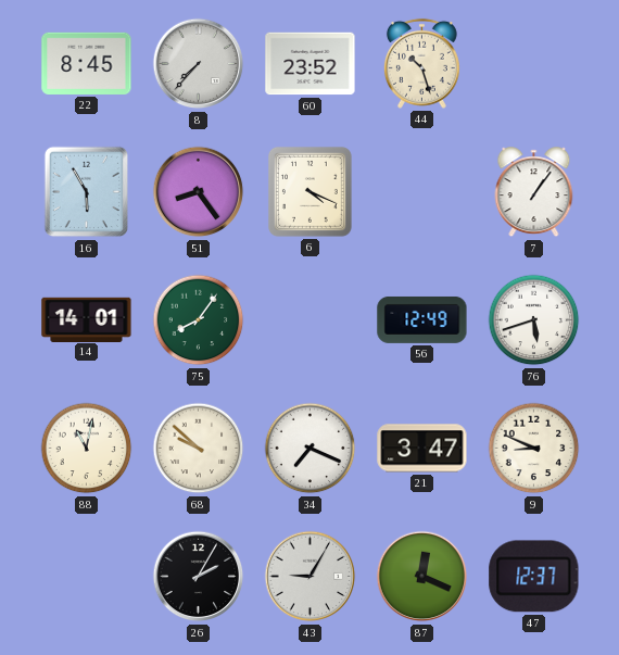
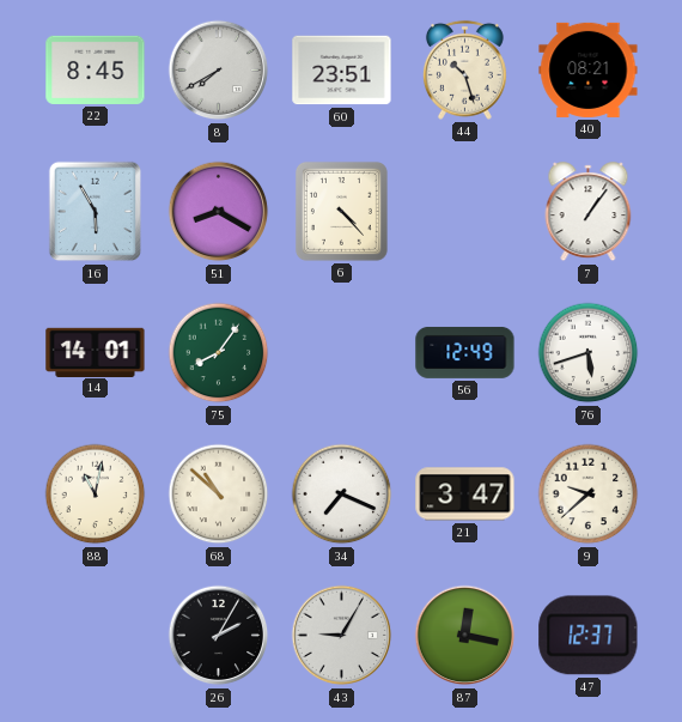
8: 7:37 -> 7:40
60: 23:52 -> 23:51
40: none -> 08:21
51: 8:24 -> 8:20
6: 4:19 -> 4:23
68: 9:52 -> 10:52
9: 8:49 -> 9:38
87: 12:19 -> 12:17
